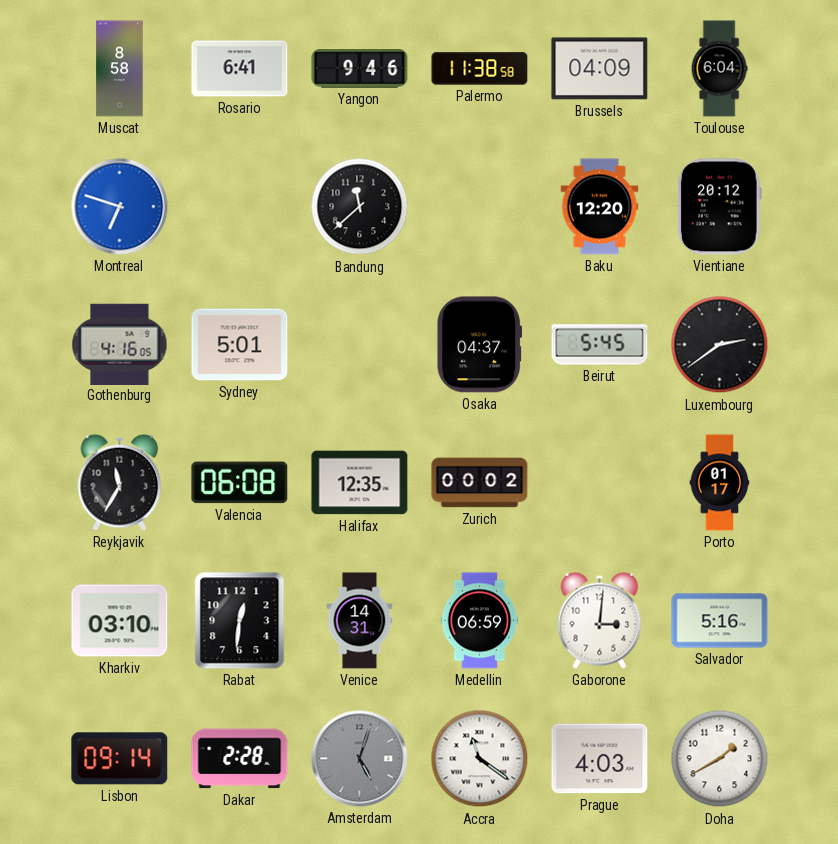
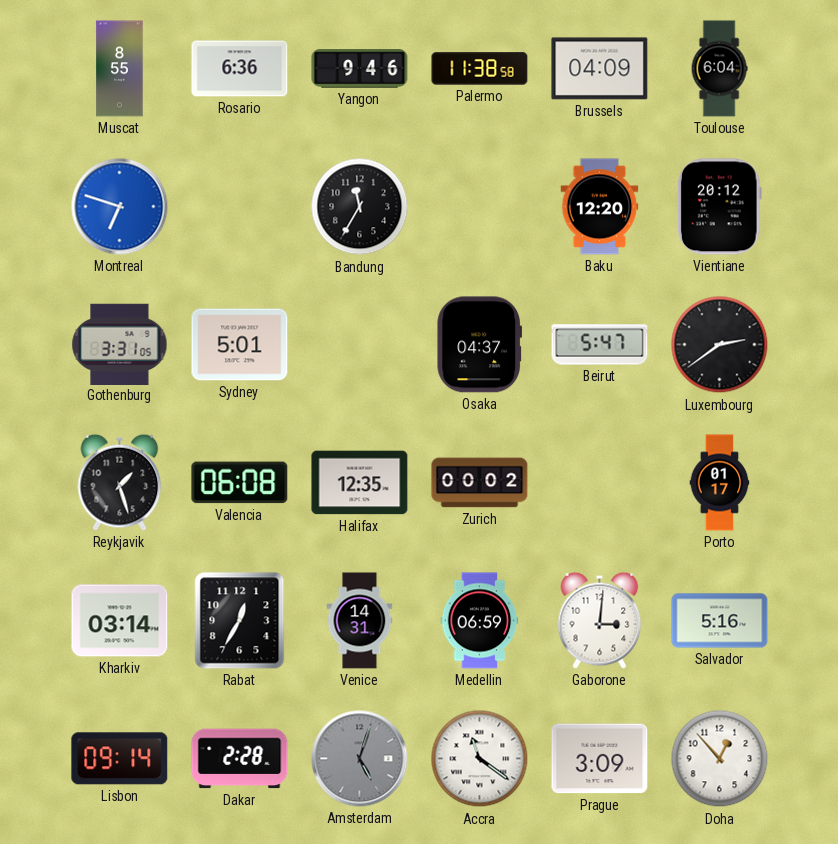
Muscat: 8:58 -> 8:55
Rosario: 6:41 -> 6:36
Bandung: 11:38 -> 11:35
Gothenburg: 4:16 -> 3:31
Beirut: 5:45 -> 5:47
Reykjavik: 11:35 -> 1:27
Kharkiv: 03:10 -> 03:14
Rabat: 12:31 -> 12:35
Prague: 4:03 -> 3:09
Doha: 1:40 -> 12:53
